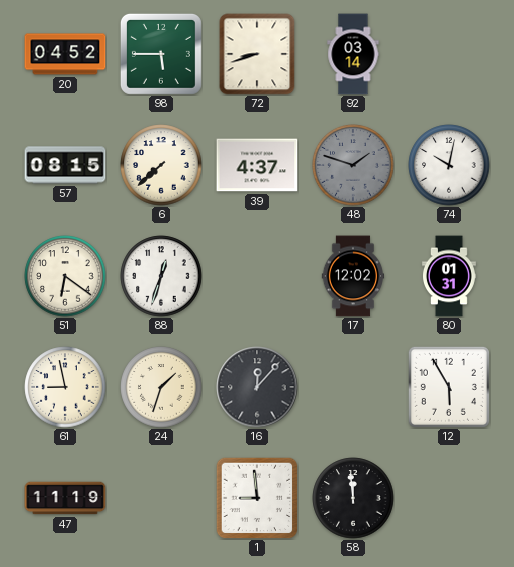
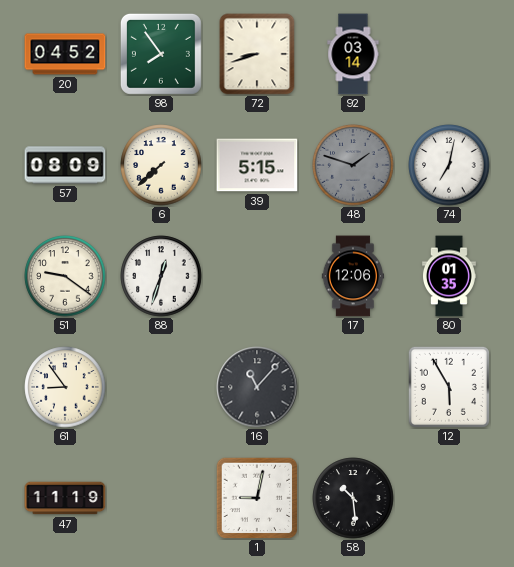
98: 5:45 -> 7:54
57: 08:15 -> 08:09
39: 4:37 -> 5:15
74: 10:02 -> 7:02
51: 6:21 -> 9:21
17: 12:02 -> 12:06
80: 01:31 -> 01:35
61: 8:58 -> 8:54
24: 1:33 -> none
16: 12:07 -> 11:07
1: 8:59 -> 9:02
58: 11:59 -> 10:29
